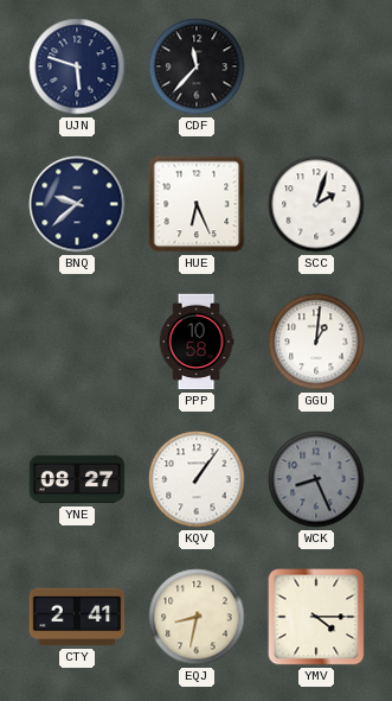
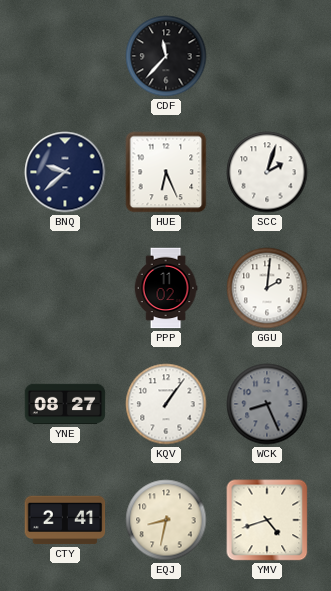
UJN: 5:48 -> none
PPP: 10:58 -> 11:02
GGU: 1:01 -> 2:01
YMV: 4:15 -> 4:42
